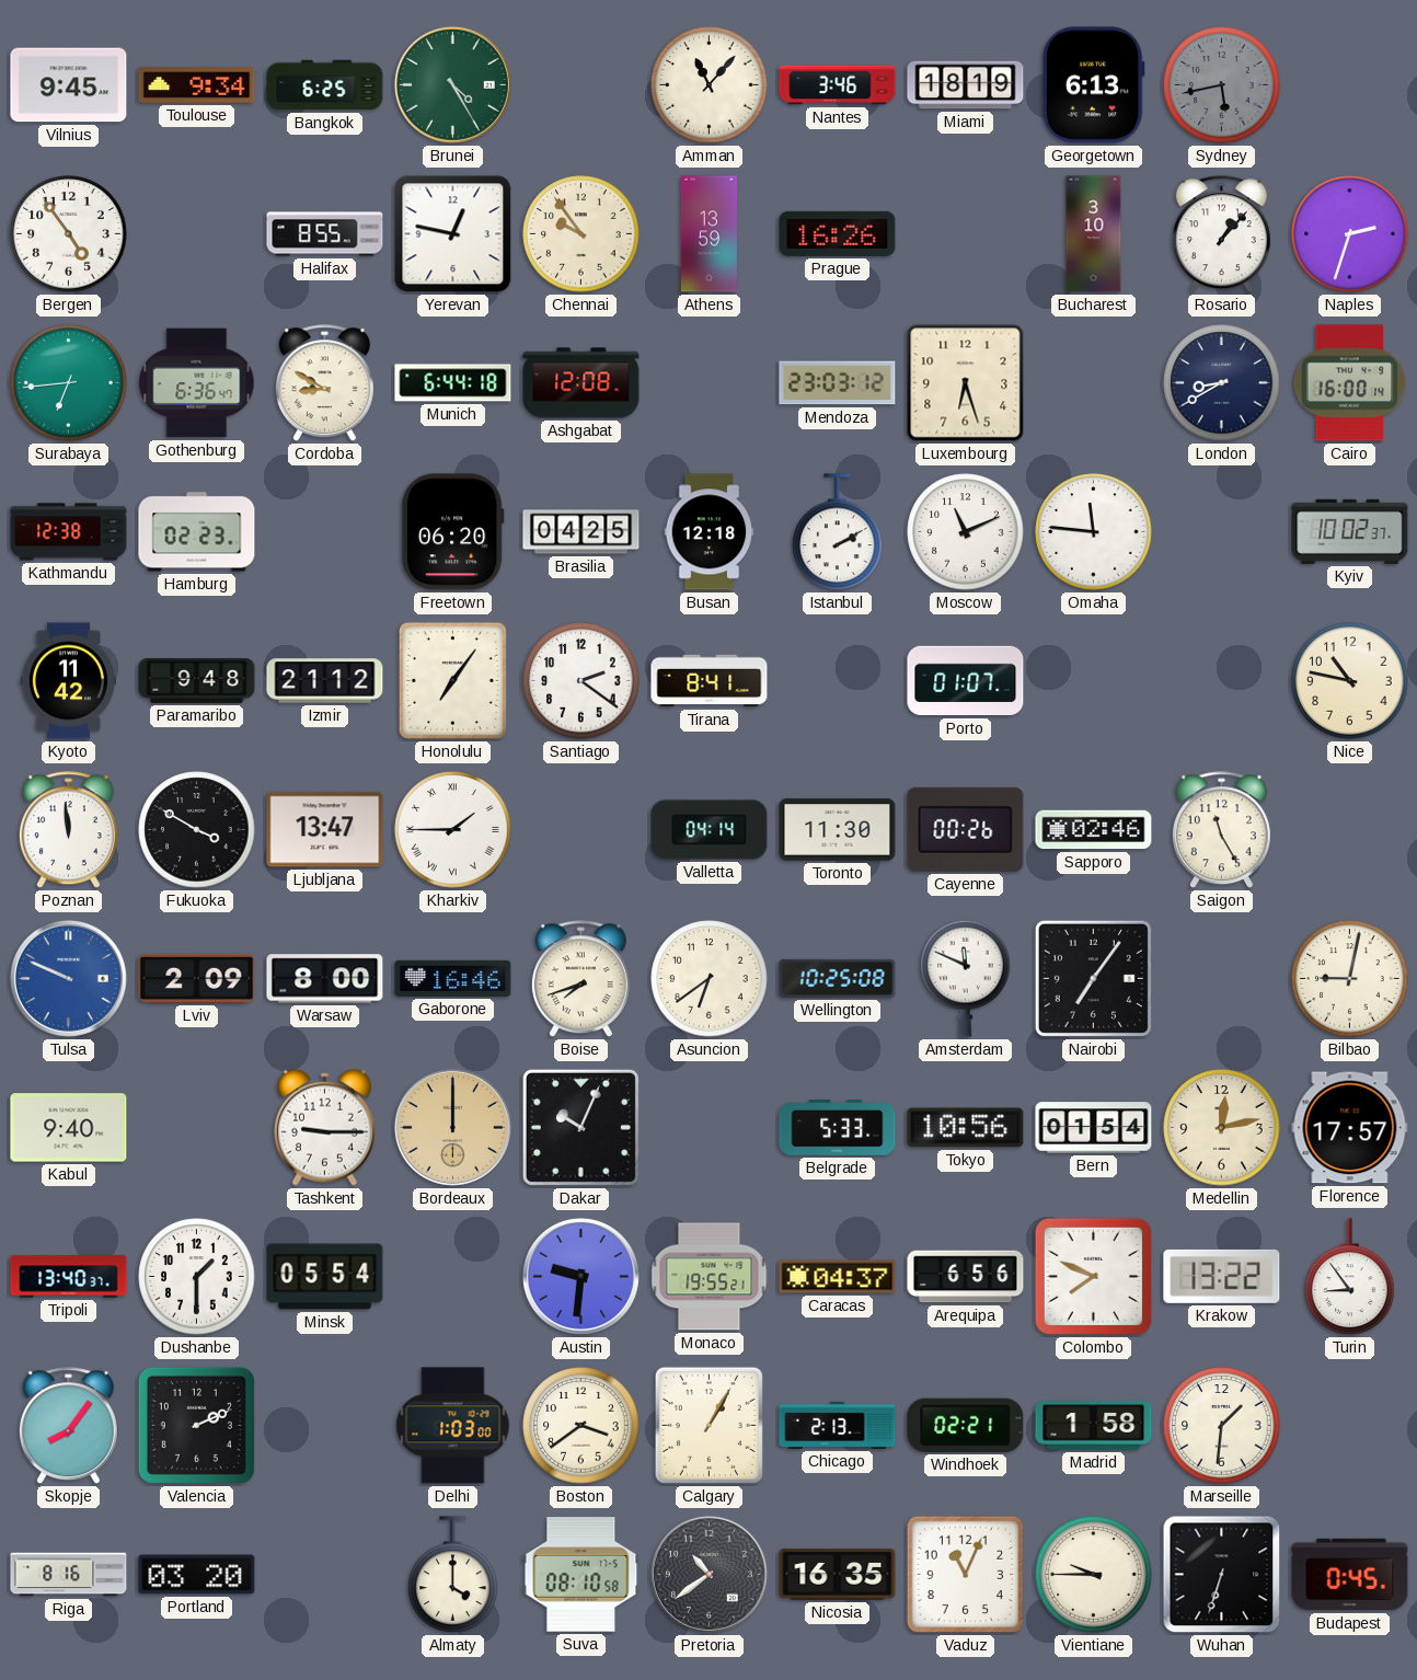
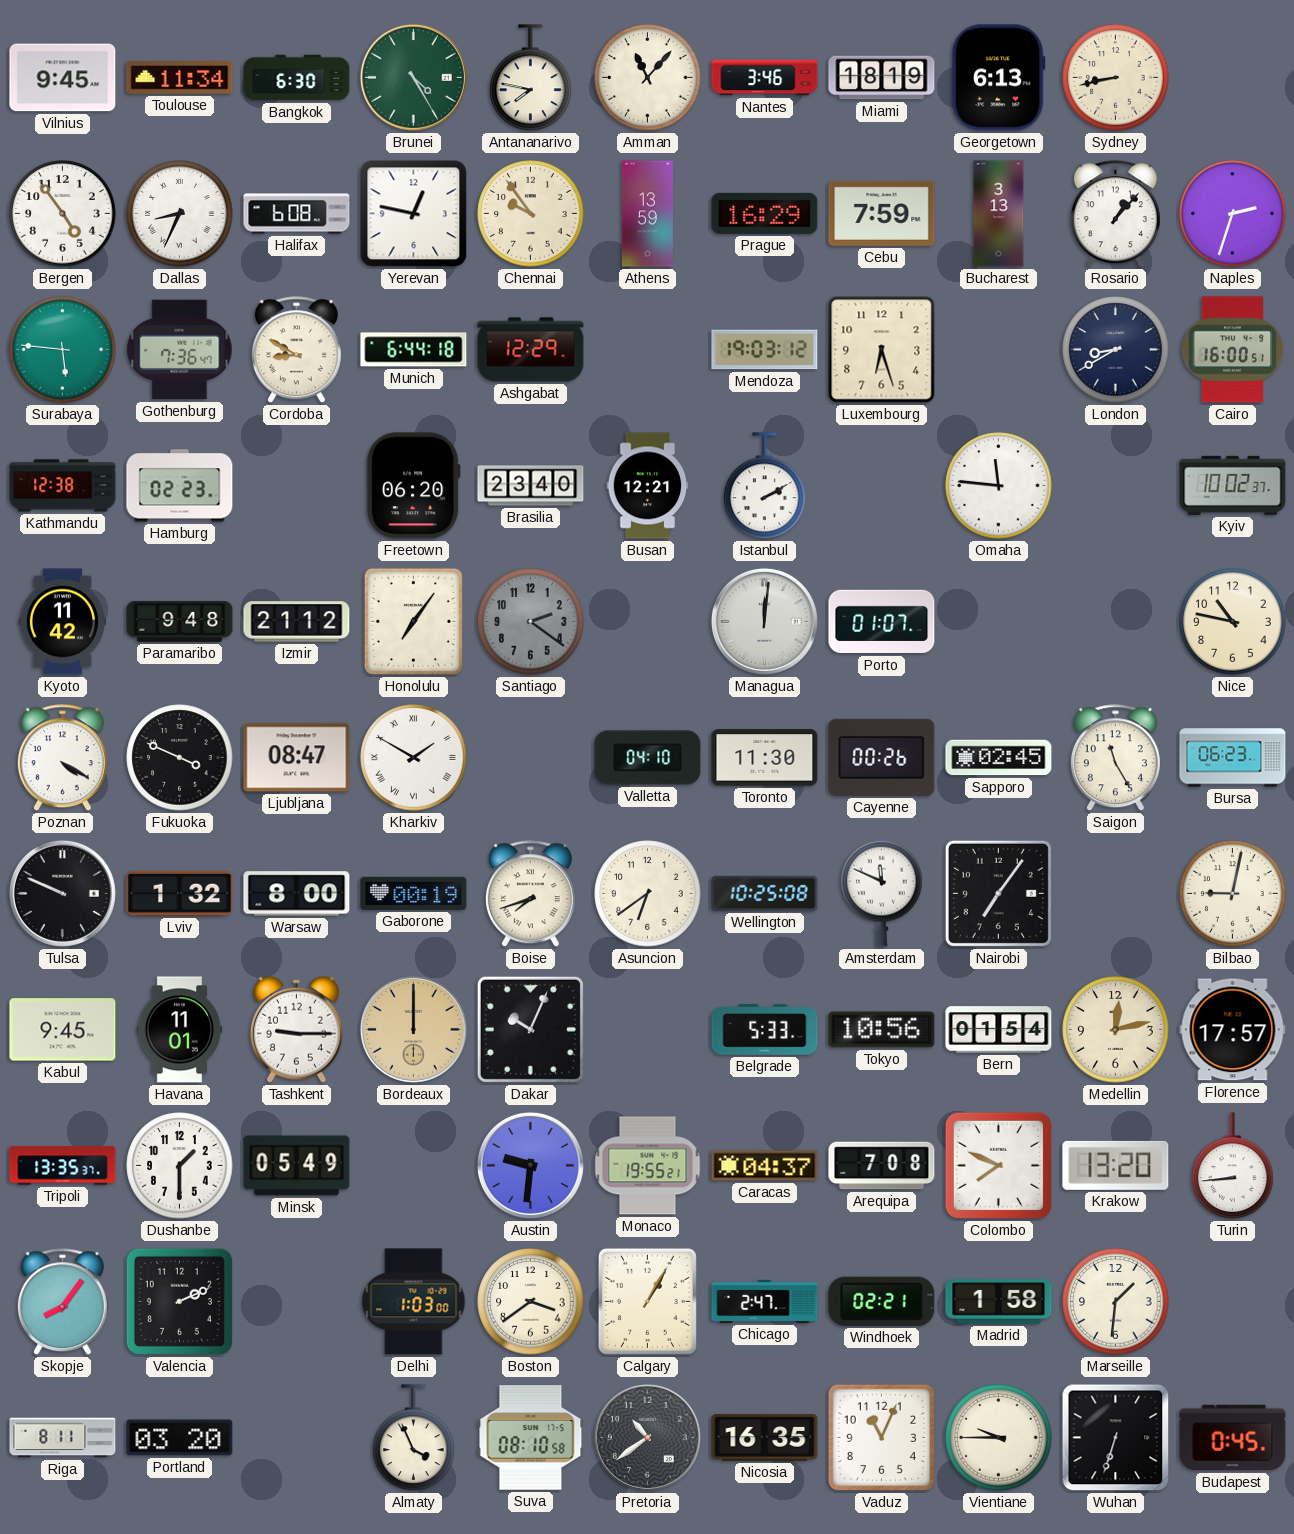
Toulouse: 9:34 -> 11:34
Bangkok: 6:25 -> 6:30
Antananarivo: none -> 7:47
Sydney: 5:43 -> 8:43
Sydney dial: grey -> cream
Dallas: none -> 8:34
Halifax: 8:55 -> 6:08
Prague: 16:26 -> 16:29
Cebu: none -> 7:59
Bucharest: 3:10 -> 3:13
Surabaya: 6:44 -> 5:46
Gothenburg: 6:36 -> 7:36
Ashgabat: 12:08 -> 12:29
Mendoza: 23:03 -> 19:03
Cairo: 16:00:14 -> 16:00:51
Brasilia: 04:25 -> 23:40
Busan: 12:18 -> 12:21
Moscow: 11:11 -> none
Santiago dial: white -> grey
Tirana: 8:41 -> none
Managua: none -> 12:01
Poznan: 11:59 -> 4:20
Fukuoka: 3:50 -> 3:49
Ljubljana: 13:47 -> 08:47
Kharkiv: 1:45 -> 1:50
Valletta: 04:14 -> 04:10
Sapporo: 02:46 -> 02:45
Bursa: none -> 06:23
Tulsa dial: blue -> black
Lviv: 2:09 -> 1:32
Gaborone: 16:46 -> 00:19
Kabul: 9:40 -> 9:45
Havana: none -> 11:01
Tripoli: 13:40 -> 13:35
Minsk: 05:54 -> 05:49
Arequipa: 6:56 -> 7:08
Krakow: 13:22 -> 13:20
Turin: 8:54 -> 8:44
Chicago: 2:13 -> 2:47
Riga: 8:16 -> 8:11
Almaty: 4:00 -> 3:56
